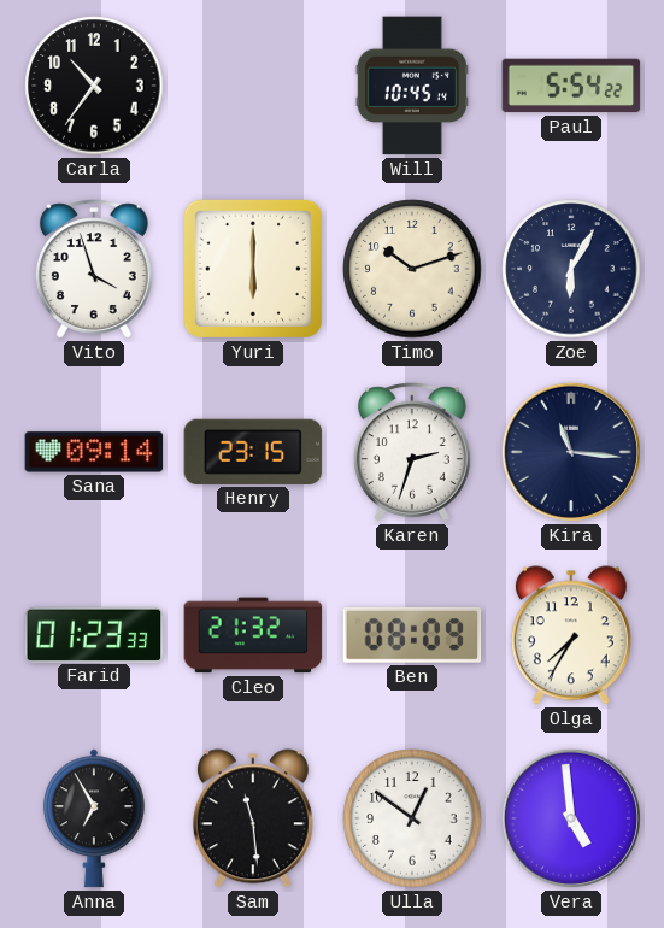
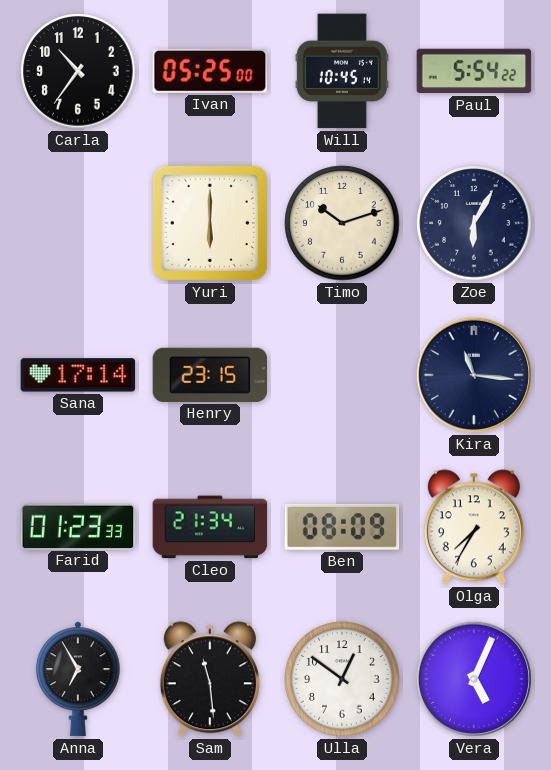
Ivan: none -> 05:25
Vito: 3:57 -> none
Sana: 09:14 -> 17:14
Karen: 2:33 -> none
Cleo: 21:32 -> 21:34
Vera: 4:59 -> 5:04
